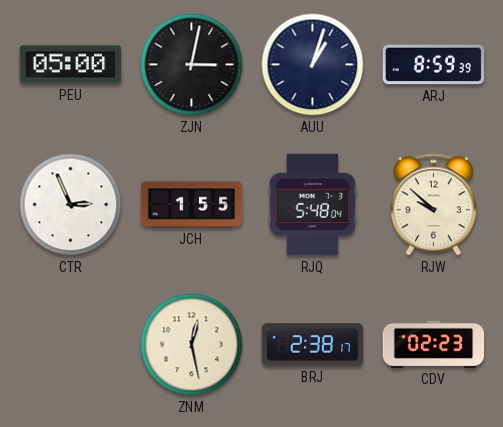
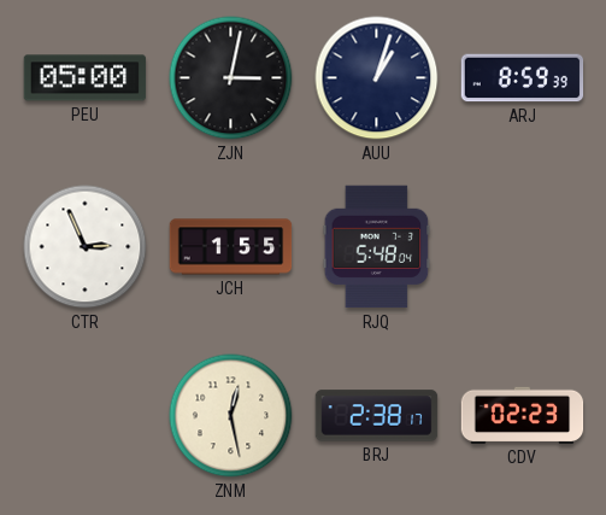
RJW: 9:52 -> none
